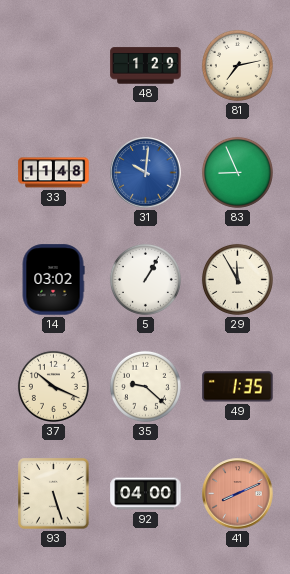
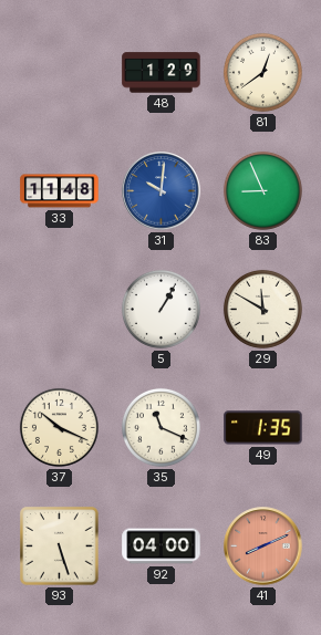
81: 7:13 -> 12:39
14: 03:02 -> none
29: 11:55 -> 11:50
35: 9:22 -> 11:19
